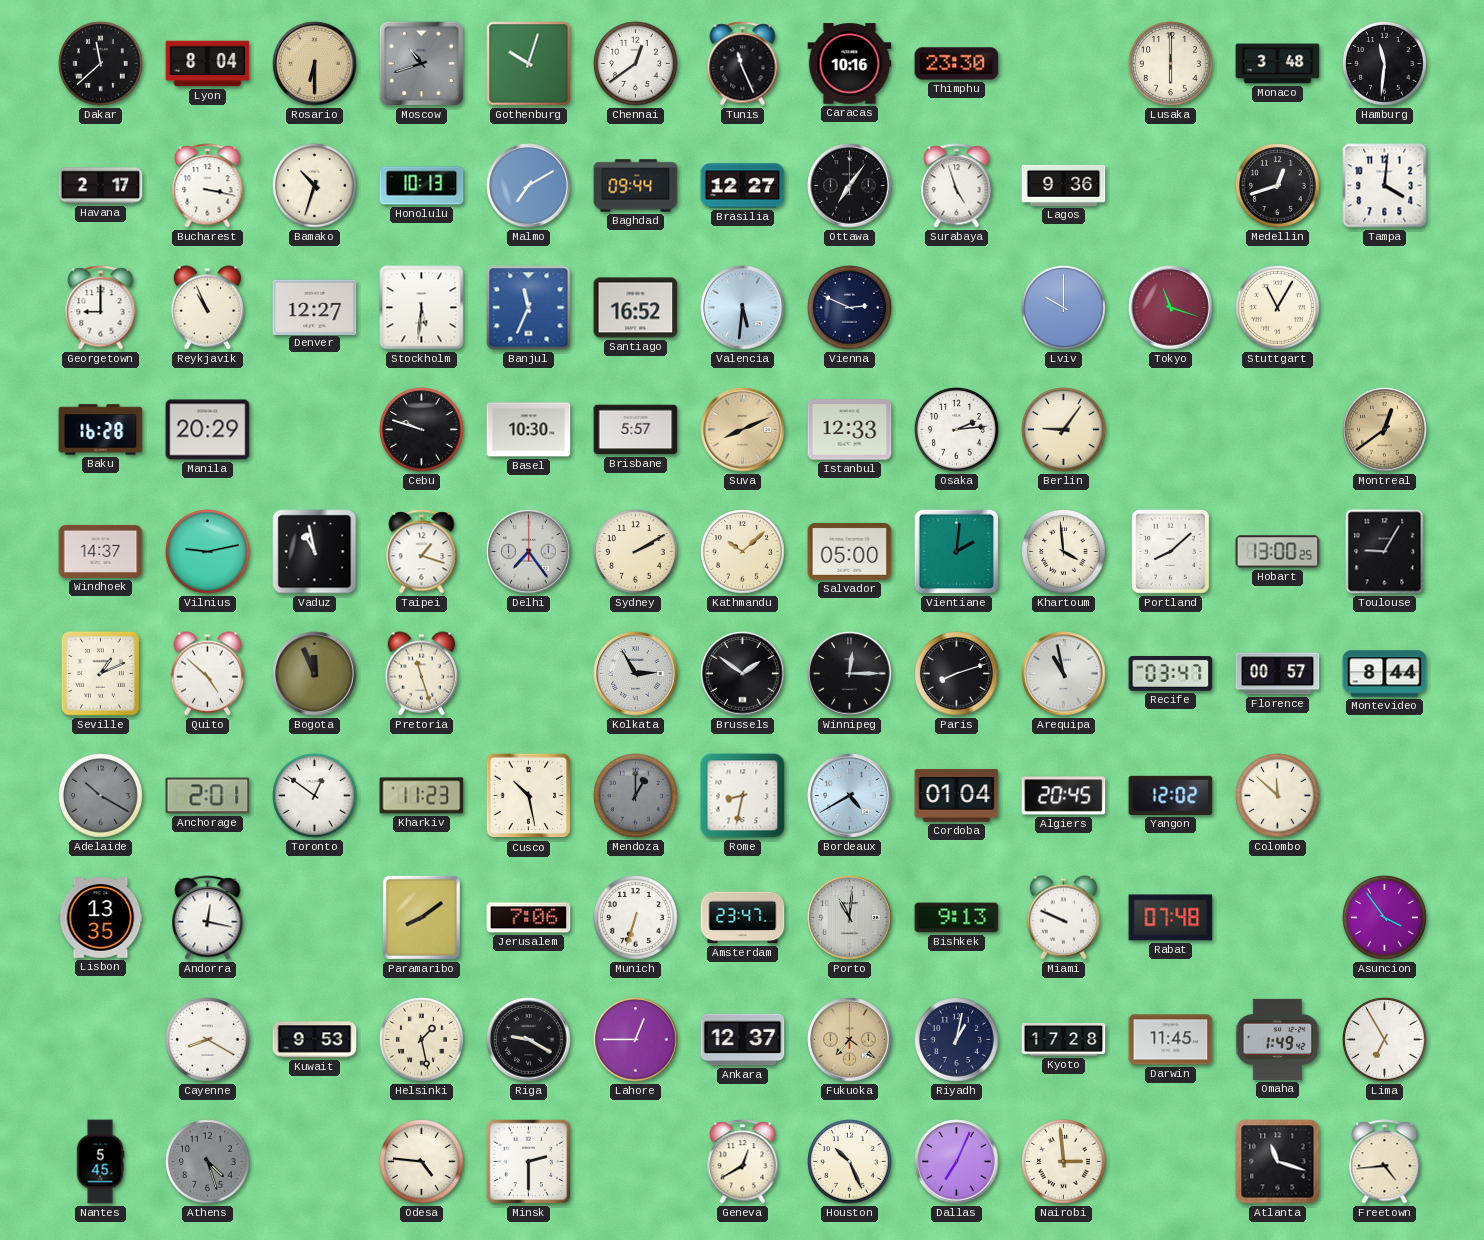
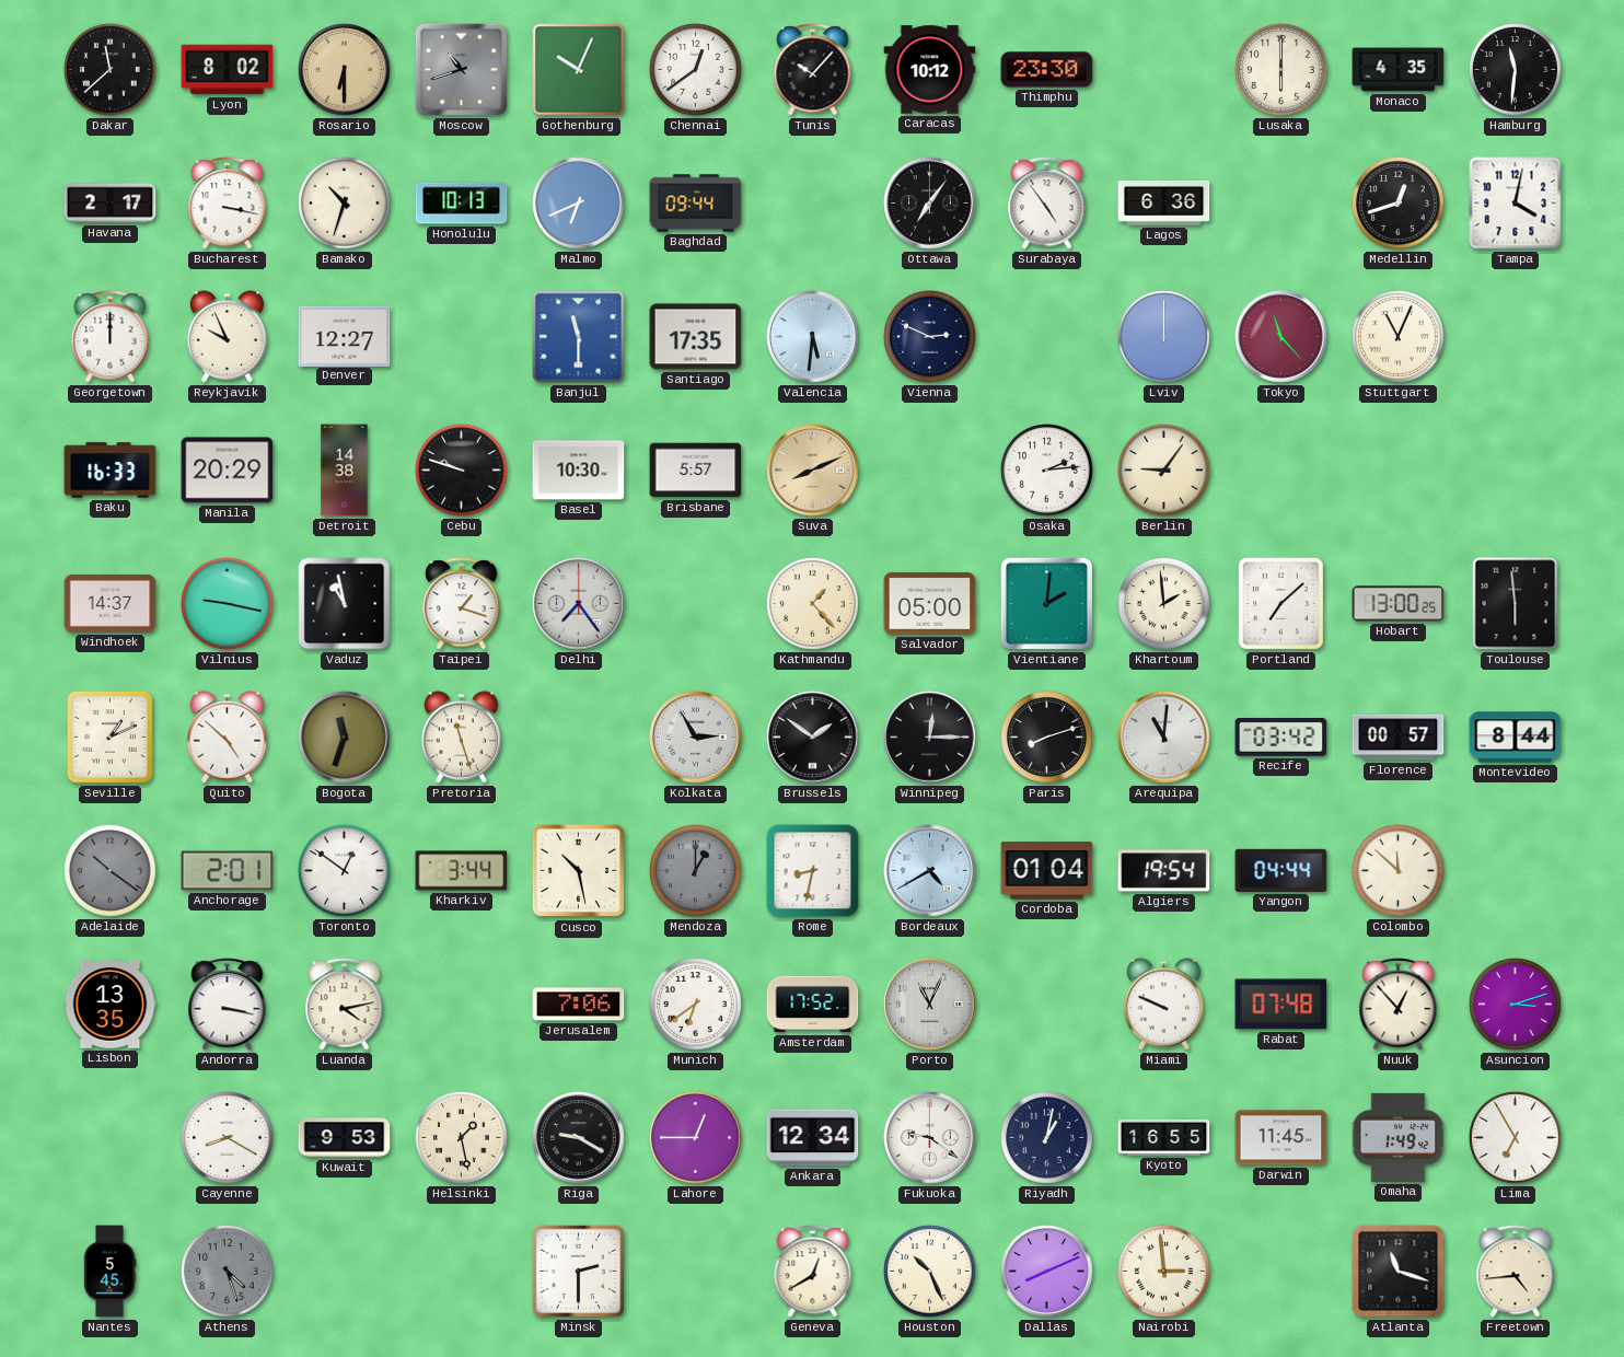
Lyon: 8:04 -> 8:02
Gothenburg: 10:03 -> 10:04
Tunis: 11:26 -> 10:07
Caracas: 10:16 -> 10:12
Monaco: 3:48 -> 4:35
Malmo: 7:10 -> 6:41
Brasilia: 12:27 -> none
Surabaya: 4:57 -> 4:54
Lagos: 9:36 -> 6:36
Tampa: 4:01 -> 4:02
Georgetown: 9:00 -> 12:00
Reykjavik: 10:56 -> 9:56
Stockholm: 5:31 -> none
Banjul: 11:34 -> 11:30
Santiago: 16:52 -> 17:35
Lviv: 10:00 -> 12:00
Tokyo: 11:18 -> 11:23
Stuttgart: 11:05 -> 11:04
Baku: 16:28 -> 16:33
Detroit: none -> 14:38
Istanbul: 12:33 -> none
Montreal: 12:39 -> none
Vilnius: 9:13 -> 9:17
Sydney: 2:10 -> none
Kathmandu: 10:08 -> 1:23
Khartoum: 3:59 -> 1:59
Portland: 8:08 -> 7:08
Toulouse: 9:05 -> 5:59
Bogota: 11:56 -> 11:33
Arequipa: 10:58 -> 11:01
Recife: 03:47 -> 03:42
Adelaide: 10:20 -> 10:21
Kharkiv: 11:23 -> 3:44
Algiers: 20:45 -> 19:54
Yangon: 12:02 -> 04:44
Andorra: 12:17 -> 3:17
Luanda: none -> 4:13
Paramaribo: 8:09 -> none
Munich: 6:33 -> 6:39
Amsterdam: 23:47 -> 17:52
Porto: 11:01 -> 11:04
Bishkek: 9:13 -> none
Nuuk: none -> 12:53
Asuncion: 3:54 -> 3:12
Ankara: 12:37 -> 12:34
Fukuoka: 7:21 -> 9:21
Fukuoka dial: champagne -> white
Kyoto: 17:28 -> 16:55
Odesa: 4:46 -> none
Dallas: 7:04 -> 8:11
